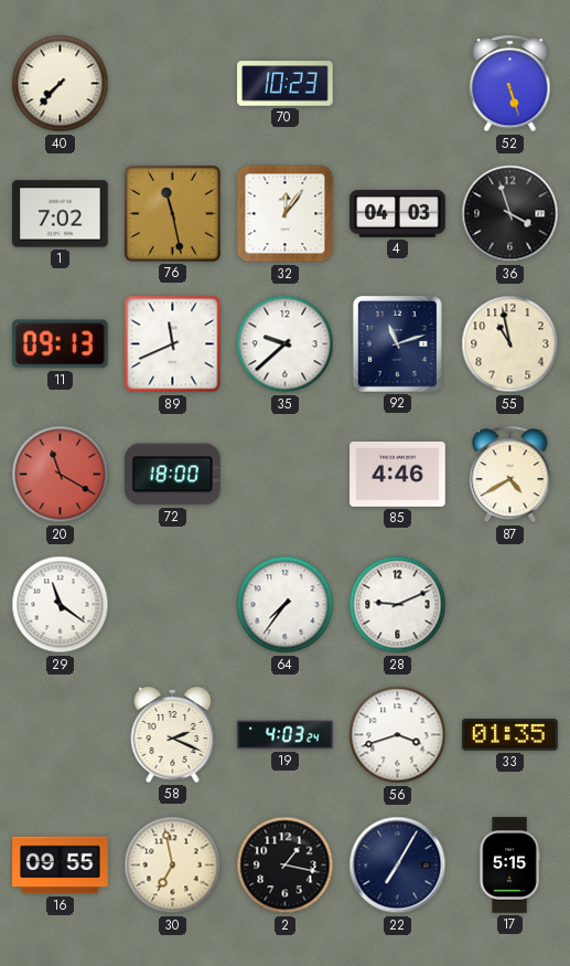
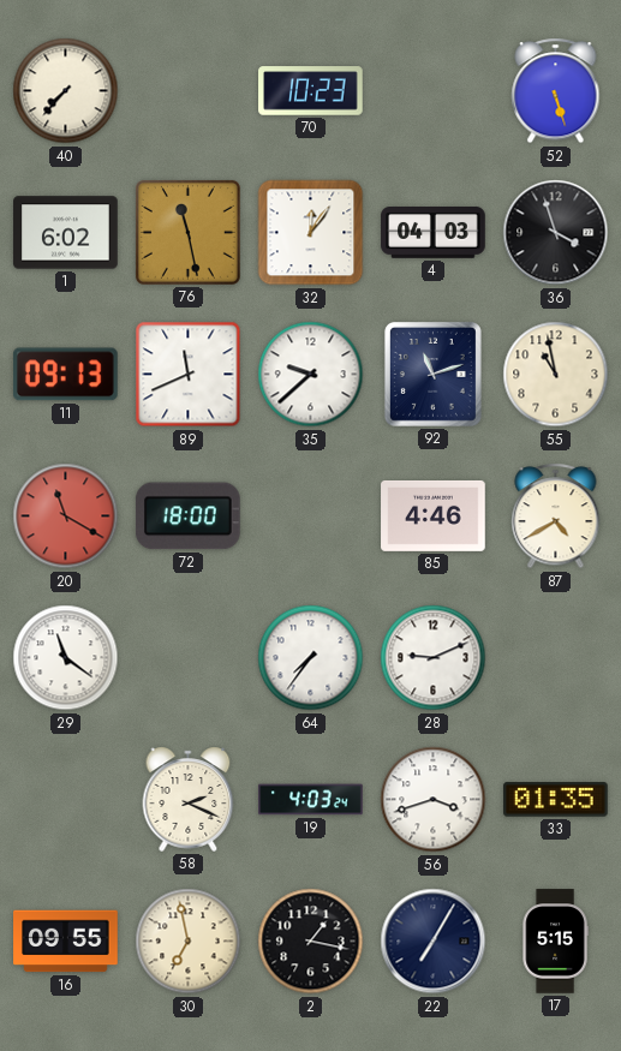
1: 7:02 -> 6:02
